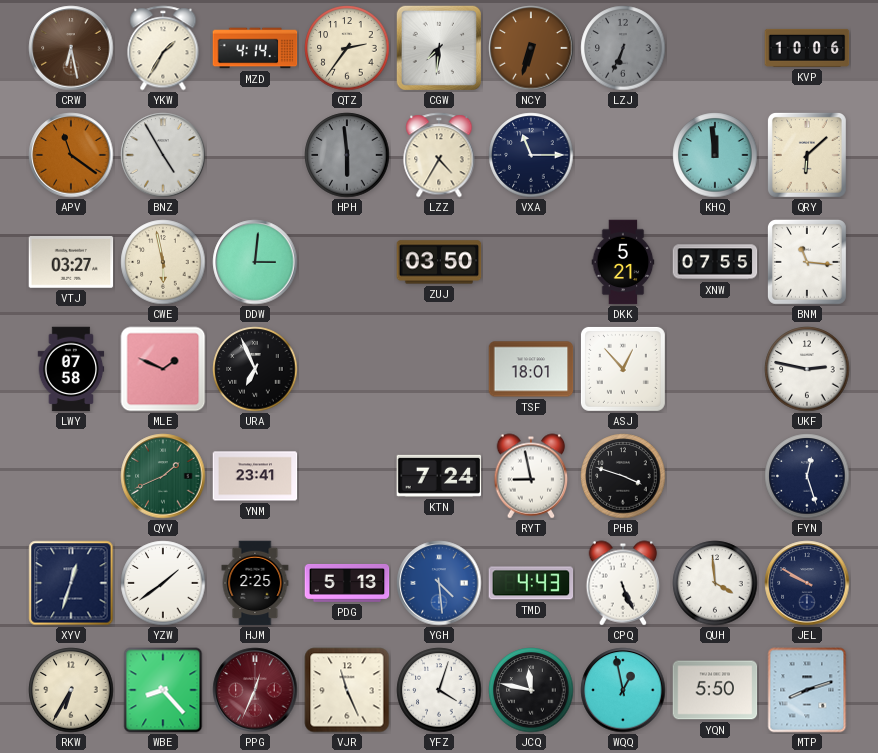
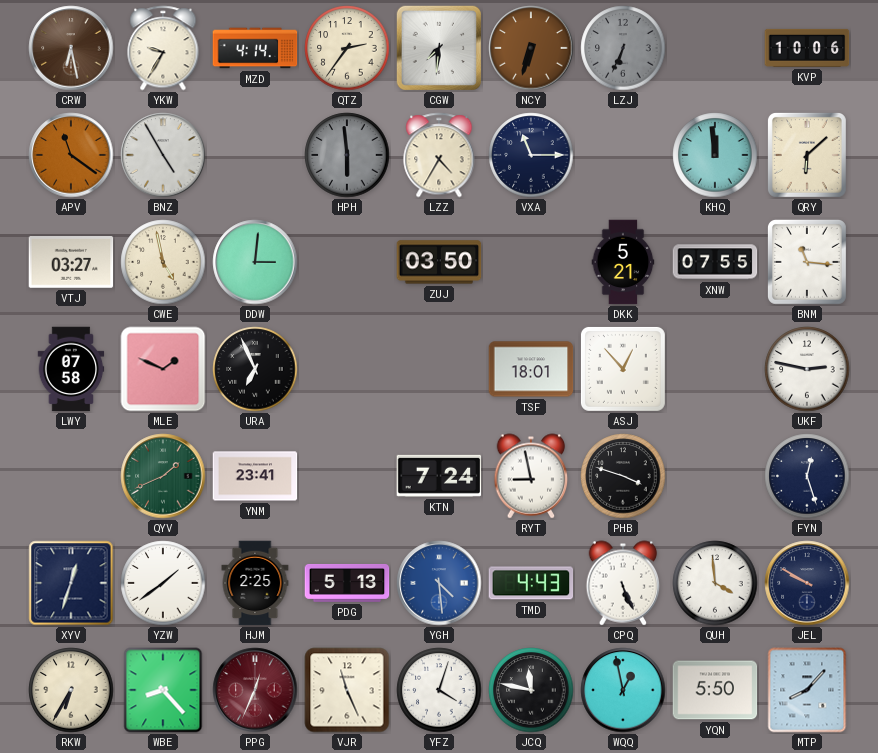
YKW: 1:35 -> 9:35
CWE: 5:58 -> 4:58
MTP: 8:12 -> 8:07
